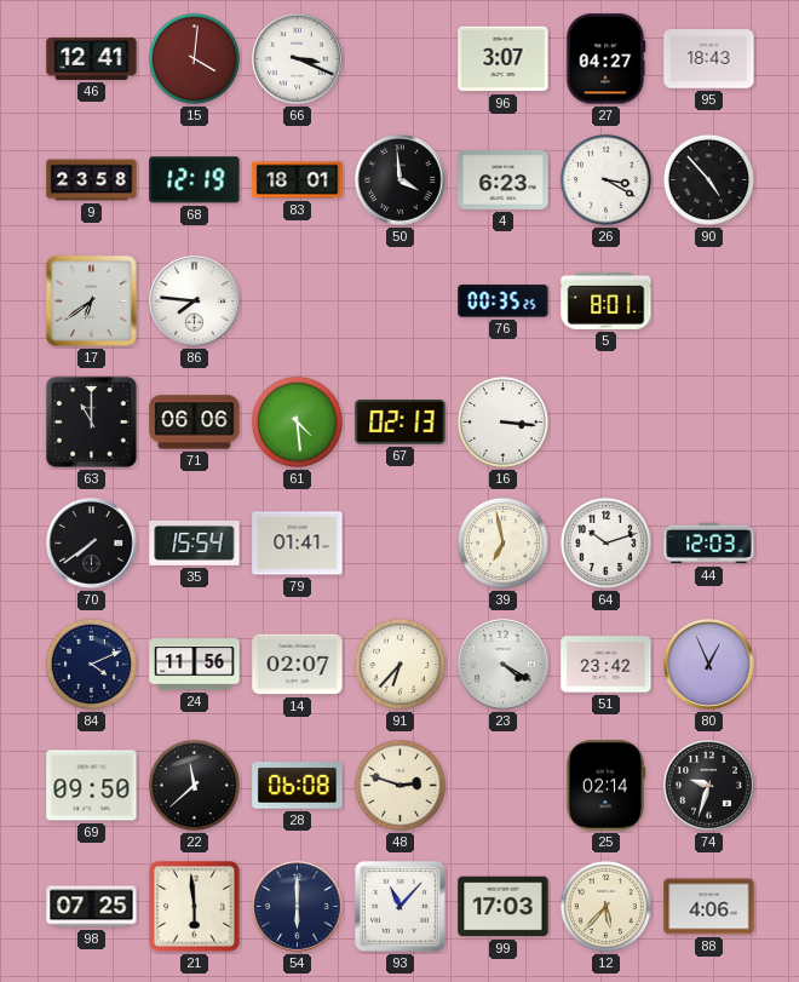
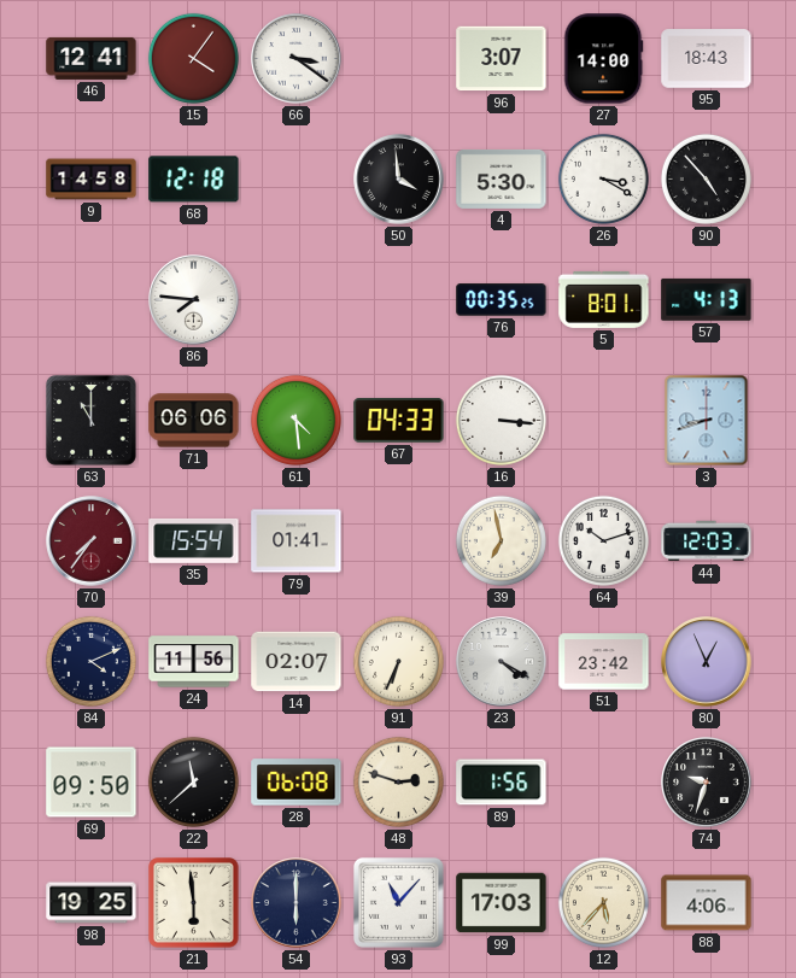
15: 4:01 -> 4:06
66: 3:19 -> 3:21
27: 04:27 -> 14:00
9: 23:58 -> 14:58
68: 12:19 -> 12:18
83: 18:01 -> none
4: 6:23 -> 5:30
17: 6:39 -> none
57: none -> 4:13
67: 02:13 -> 04:33
3: none -> 8:42
70: 7:39 -> 7:36
70 dial: black -> burgundy
91: 6:37 -> 6:34
89: none -> 1:56
25: 02:14 -> none
98: 07:25 -> 19:25
